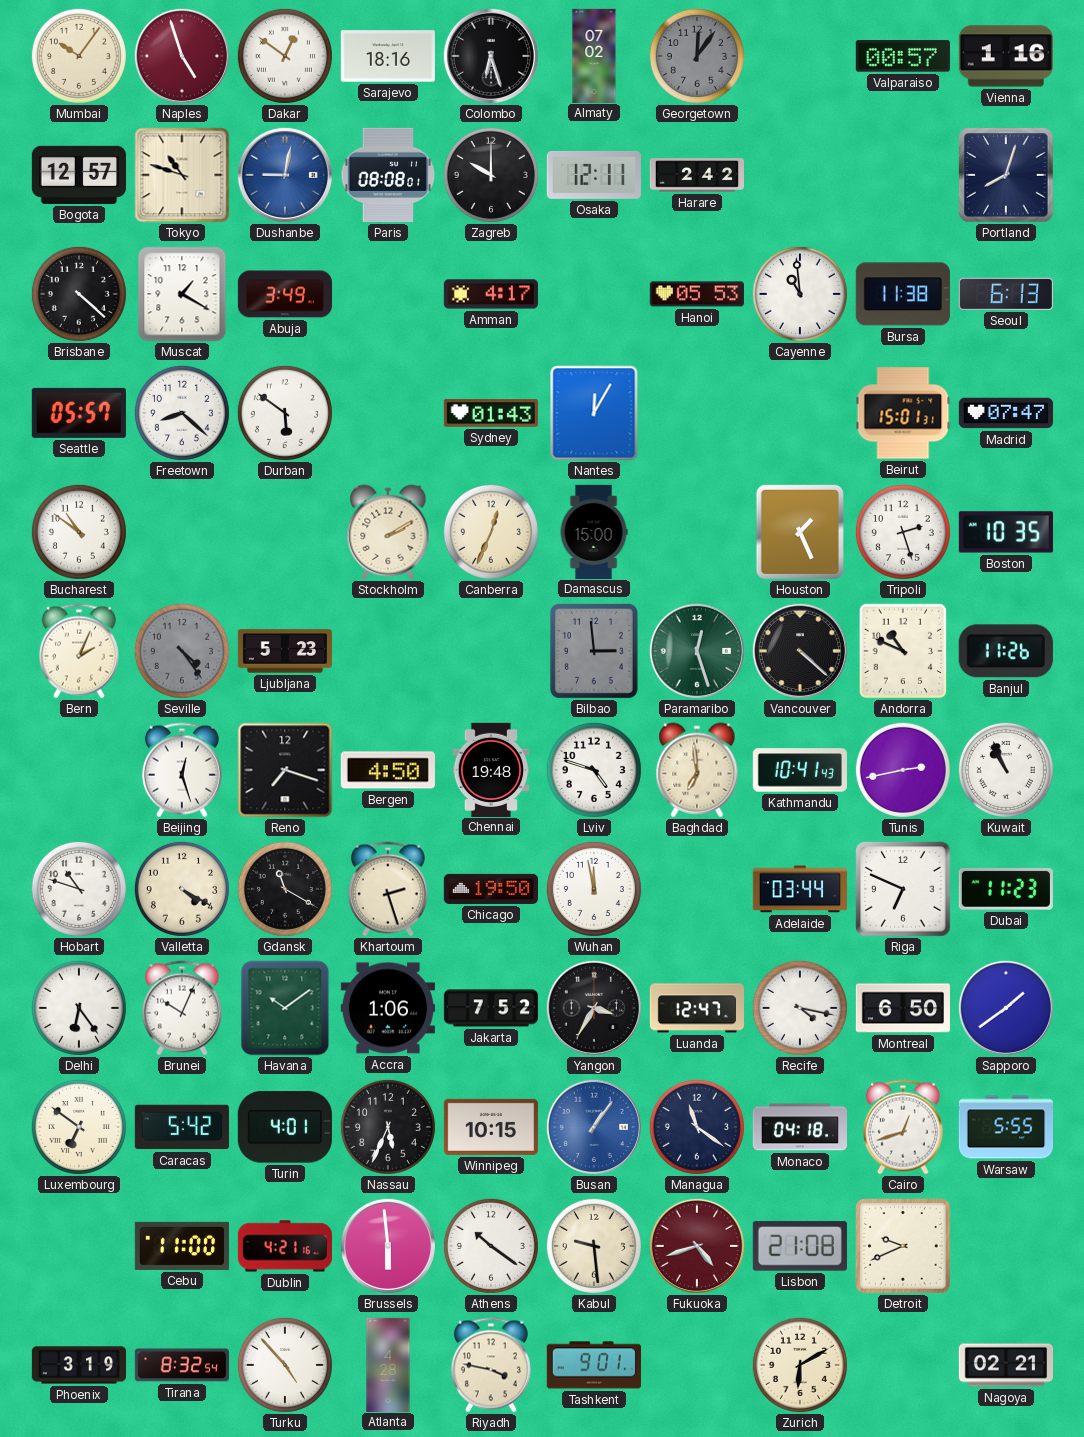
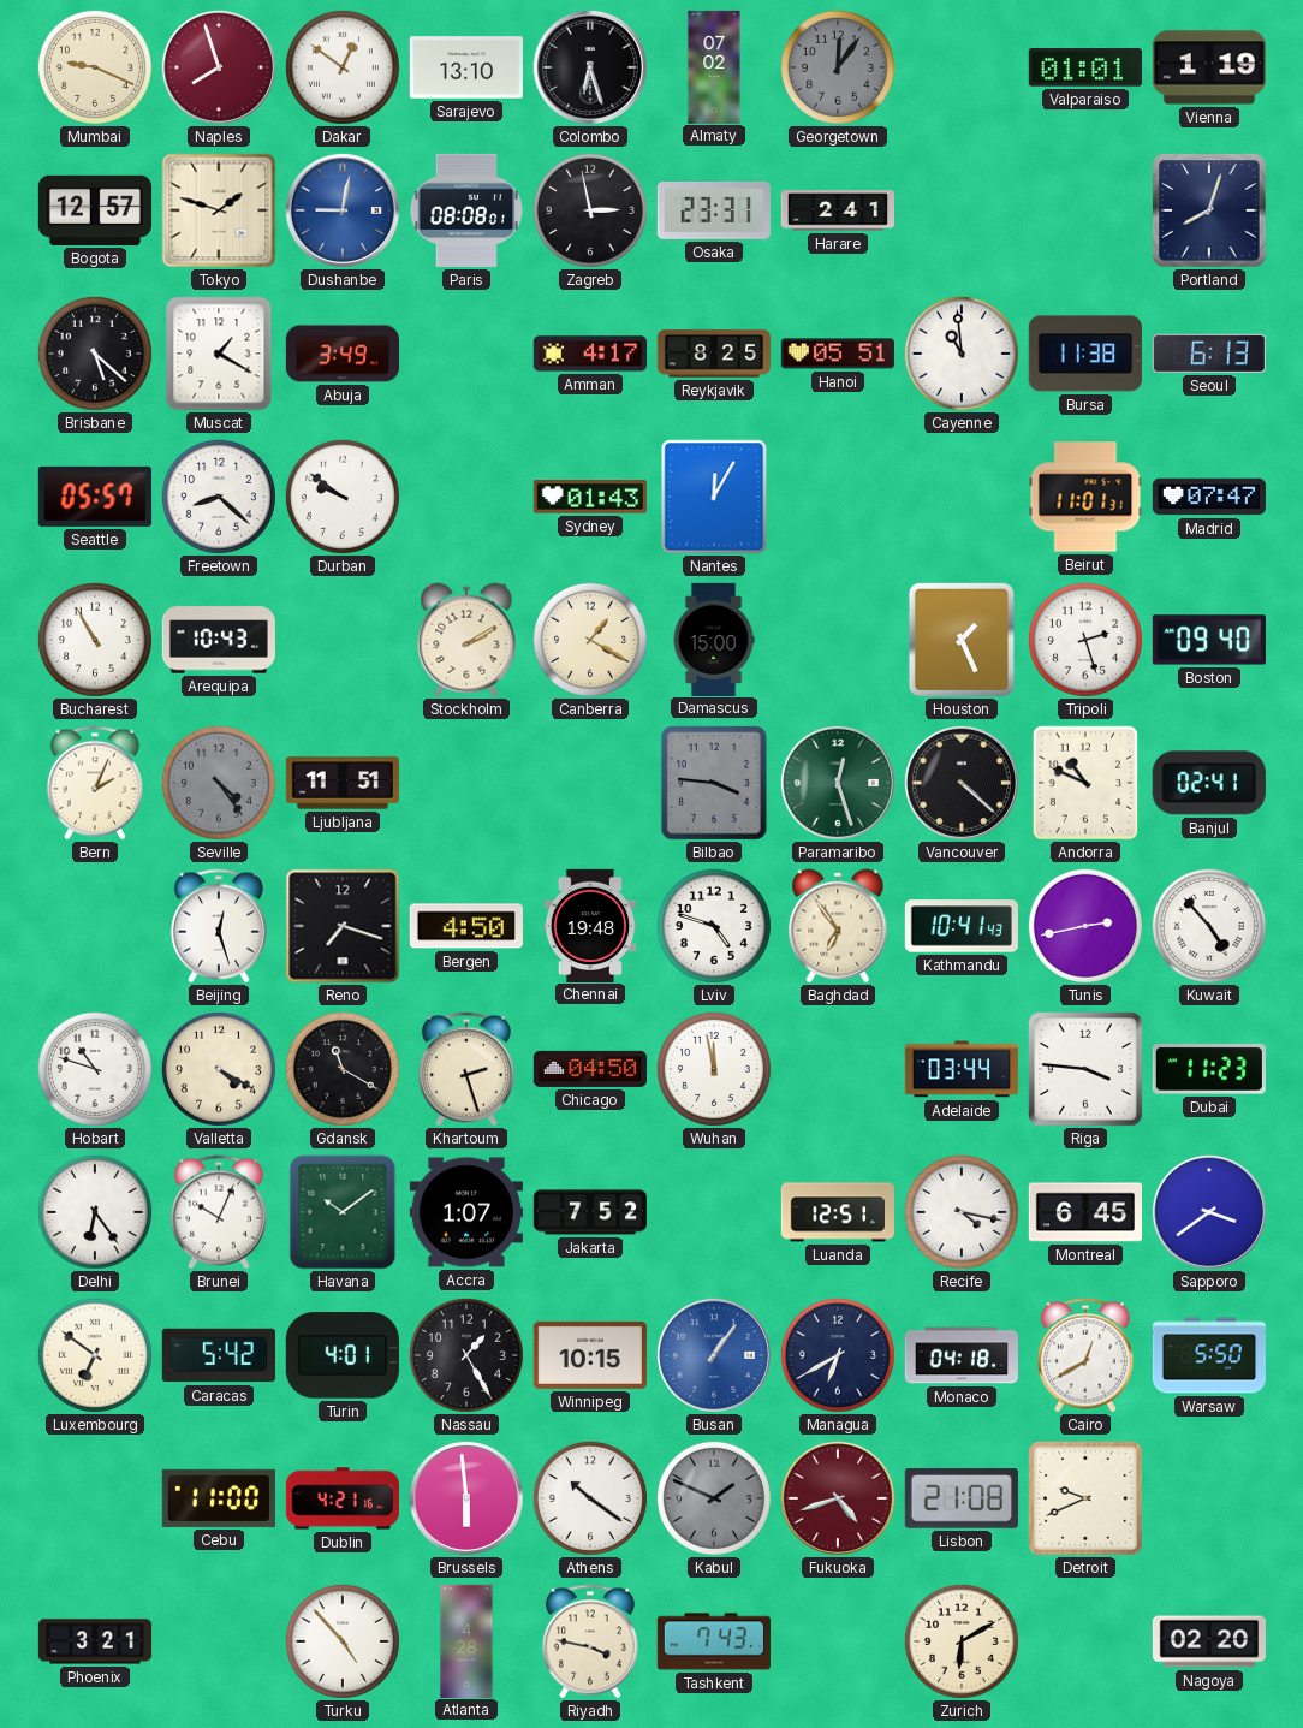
Mumbai: 10:06 -> 9:19
Naples: 4:57 -> 7:57
Sarajevo: 18:16 -> 13:10
Valparaiso: 00:57 -> 01:01
Vienna: 1:16 -> 1:19
Tokyo: 10:48 -> 1:48
Zagreb: 10:00 -> 2:58
Osaka: 12:11 -> 23:31
Harare: 2:42 -> 2:41
Brisbane: 4:22 -> 5:22
Reykjavik: none -> 8:25
Hanoi: 05:53 -> 05:51
Durban: 5:51 -> 9:51
Beirut: 15:01 -> 11:01
Bucharest: 10:51 -> 10:55
Arequipa: none -> 10:43
Canberra: 12:34 -> 1:20
Boston: 10:35 -> 09:40
Ljubljana: 5:23 -> 11:51
Bilbao: 2:59 -> 3:46
Banjul: 11:26 -> 02:41
Baghdad: 6:59 -> 6:54
Kuwait: 10:56 -> 4:53
Chicago: 19:50 -> 04:50
Riga: 6:49 -> 3:46
Accra: 1:06 -> 1:07
Yangon: 3:35 -> none
Luanda: 12:47 -> 12:51
Montreal: 6:50 -> 6:45
Sapporo: 1:39 -> 3:39
Nassau: 5:34 -> 1:25
Managua: 11:21 -> 6:40
Cairo: 12:42 -> 12:40
Warsaw: 5:55 -> 5:50
Kabul: 9:29 -> 1:49
Kabul dial: cream -> grey
Phoenix: 3:19 -> 3:21
Tirana: 8:32 -> none
Tashkent: 9:01 -> 7:43
Nagoya: 02:21 -> 02:20
